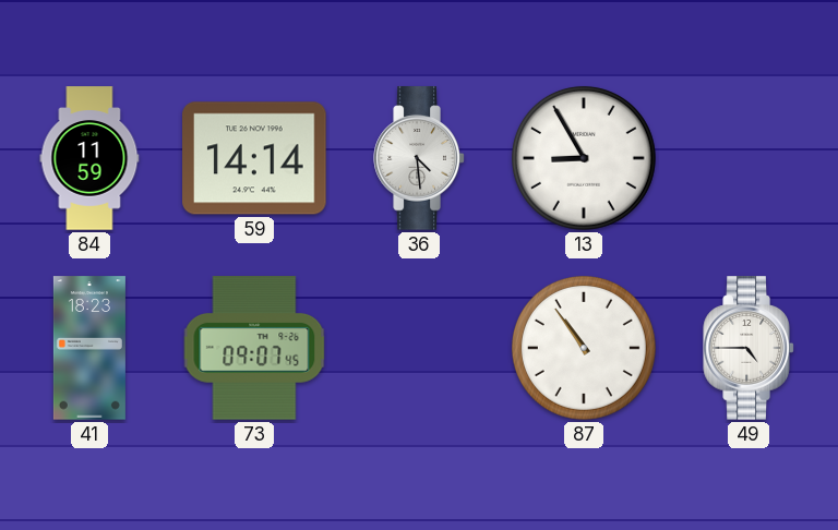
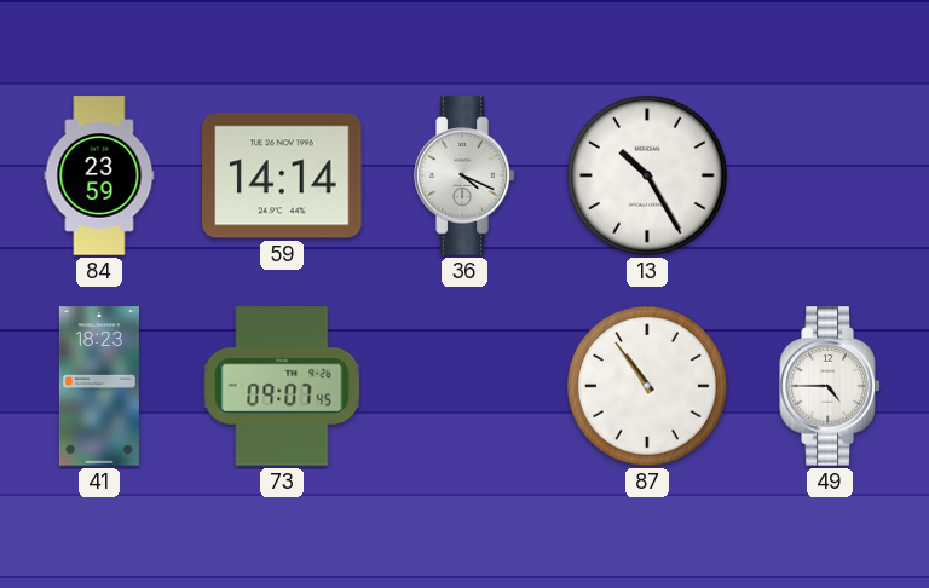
84: 11:59 -> 23:59
36: 4:29 -> 4:19
13: 8:55 -> 10:25
